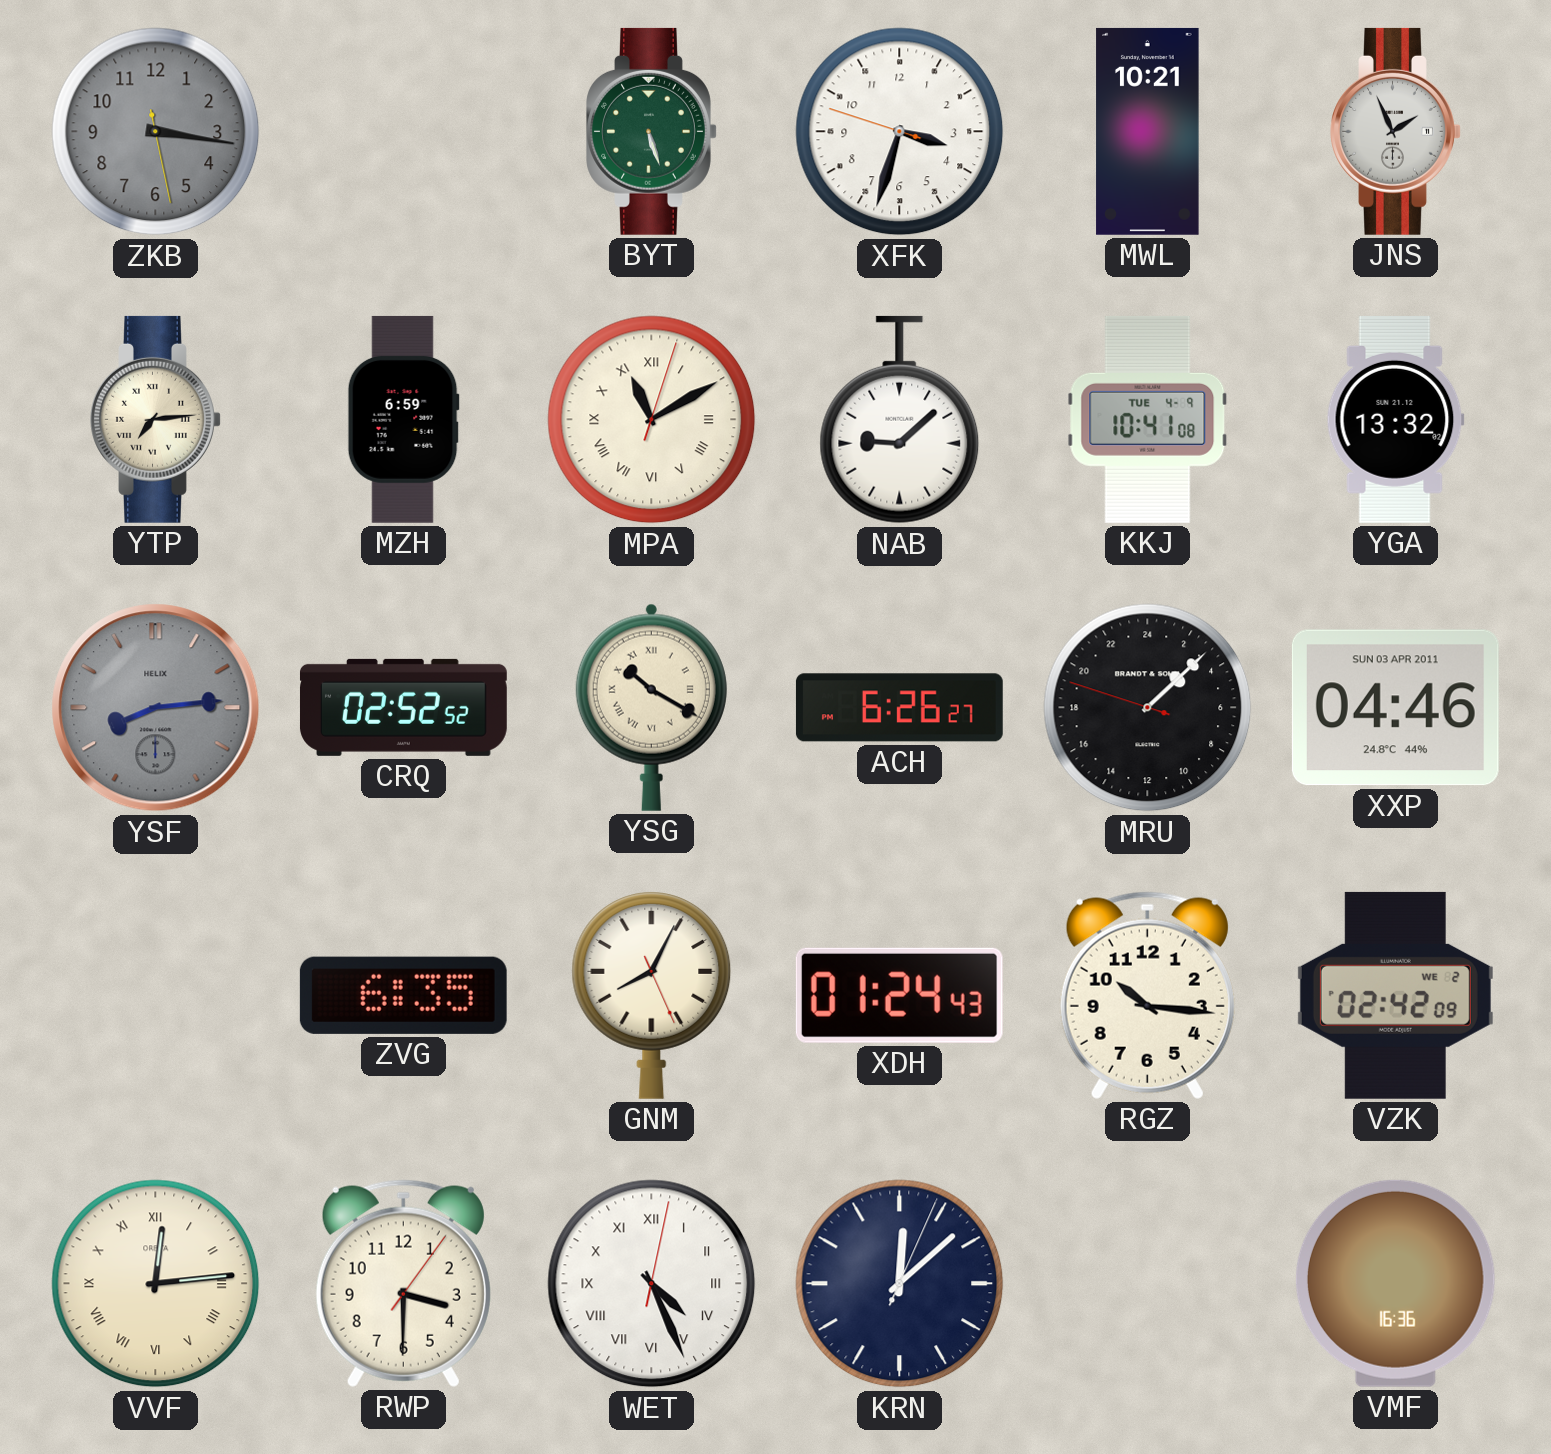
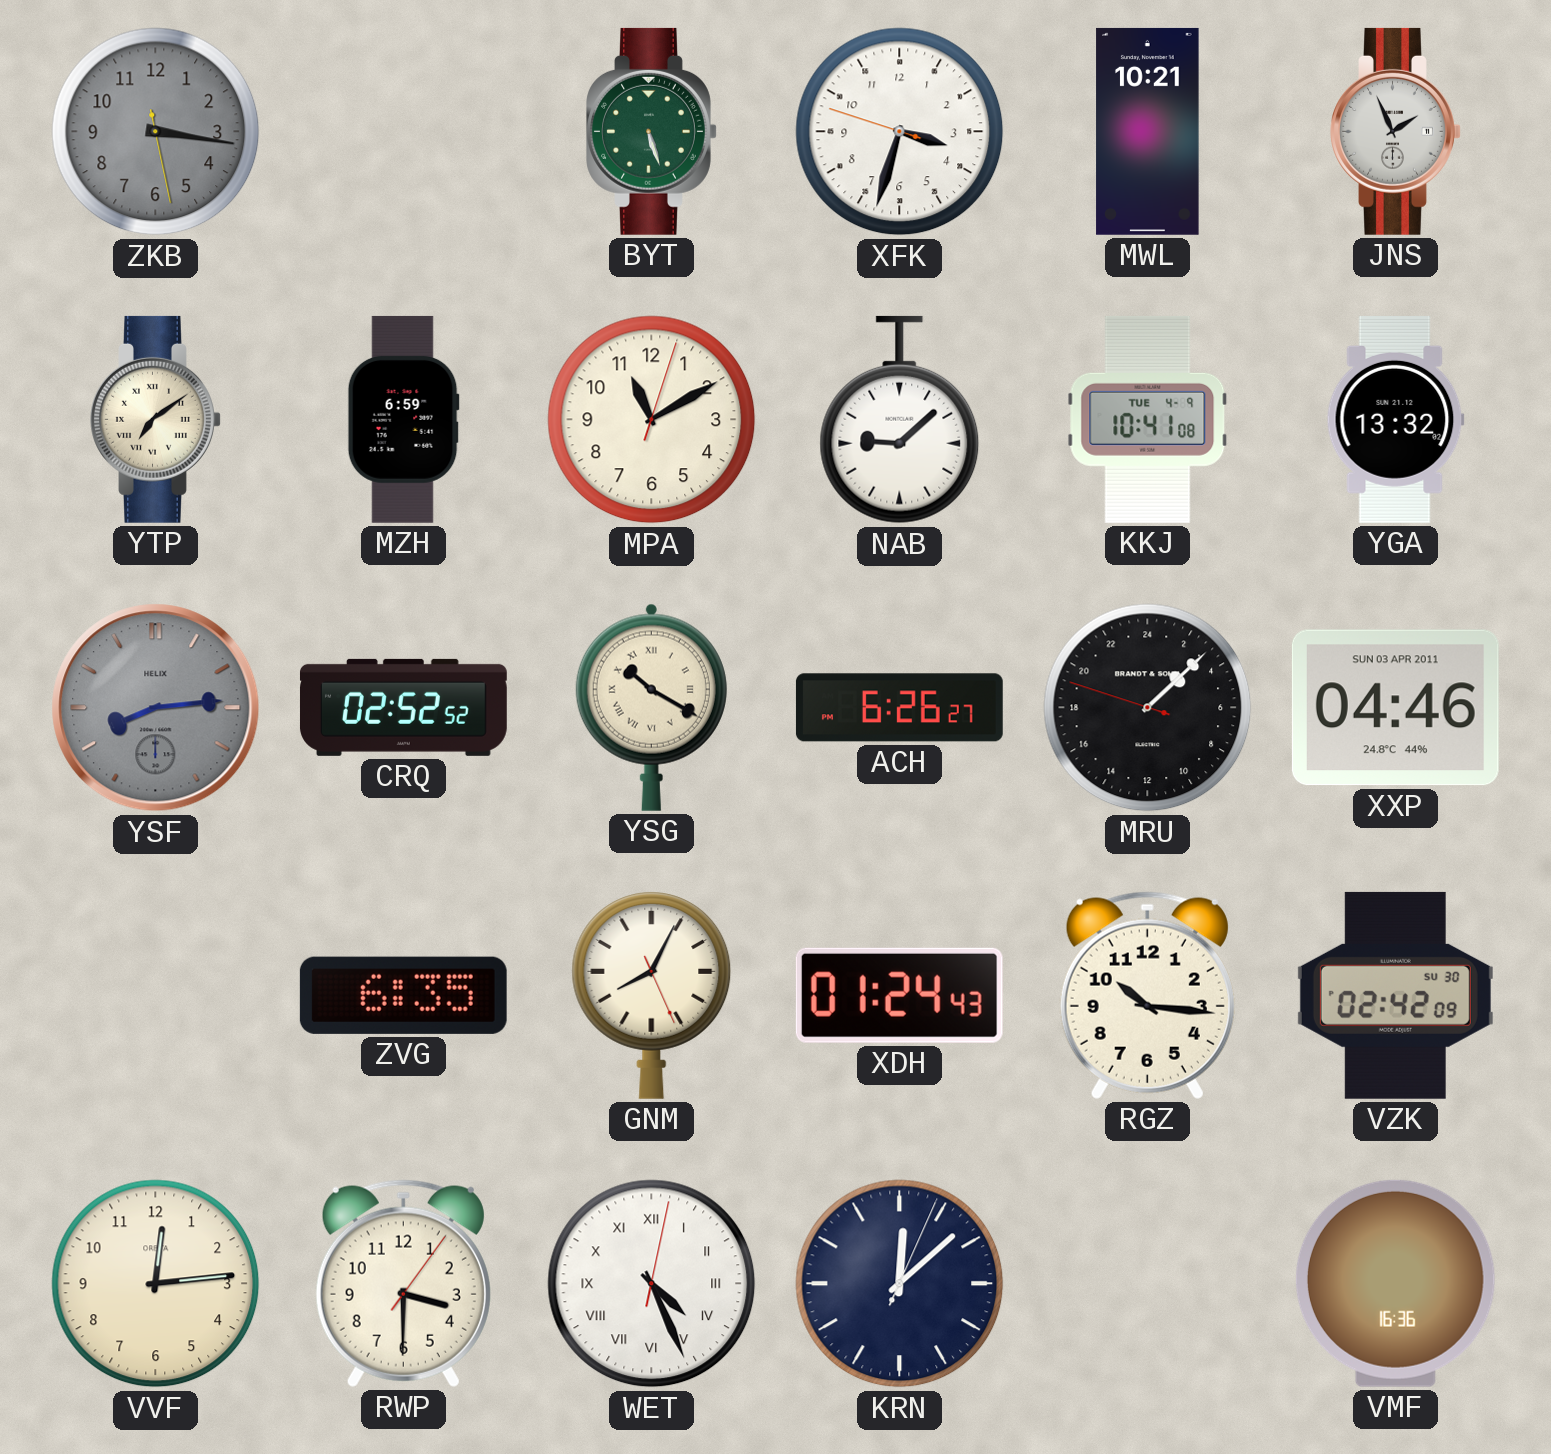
YTP: 7:14 -> 7:09
MPA numerals: Roman -> Arabic
VZK date: WE 2 -> SU 30
VVF numerals: Roman -> Arabic
